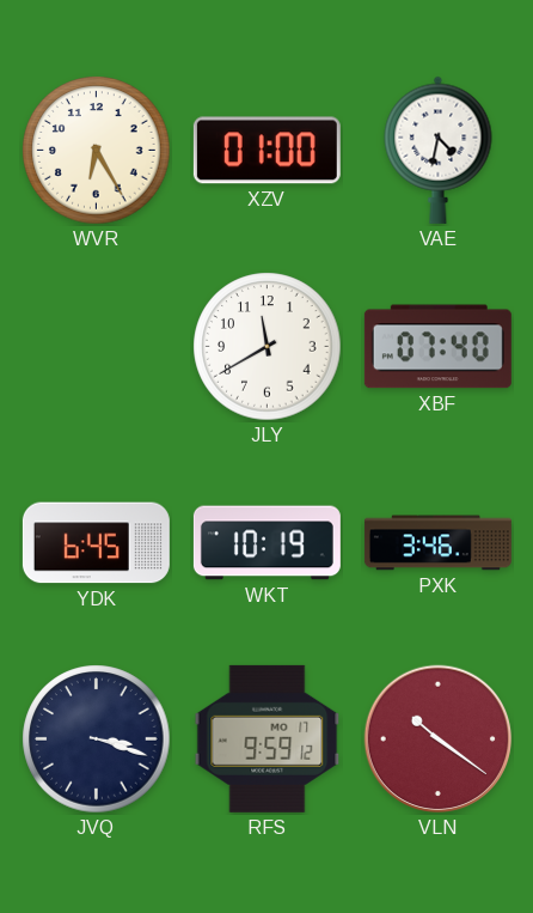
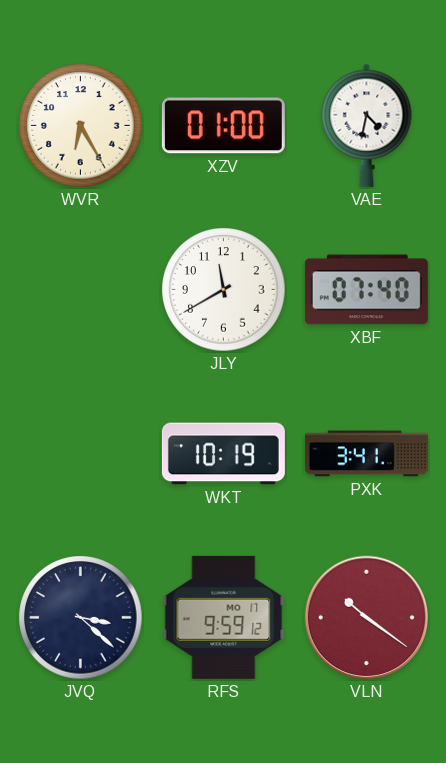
YDK: 6:45 -> none
PXK: 3:46 -> 3:41
JVQ: 3:18 -> 3:22
